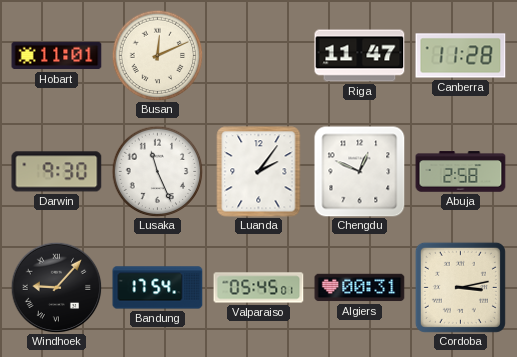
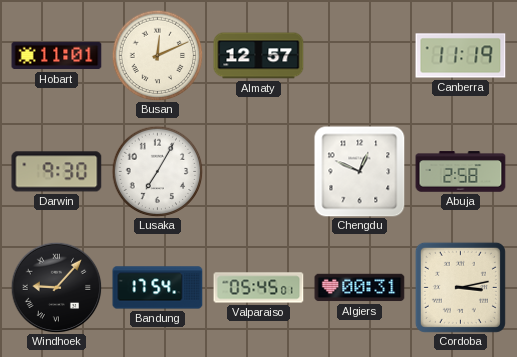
Almaty: none -> 12:57
Riga: 11:47 -> none
Canberra: 11:28 -> 11:19
Lusaka: 11:26 -> 7:05
Luanda: 2:06 -> none
